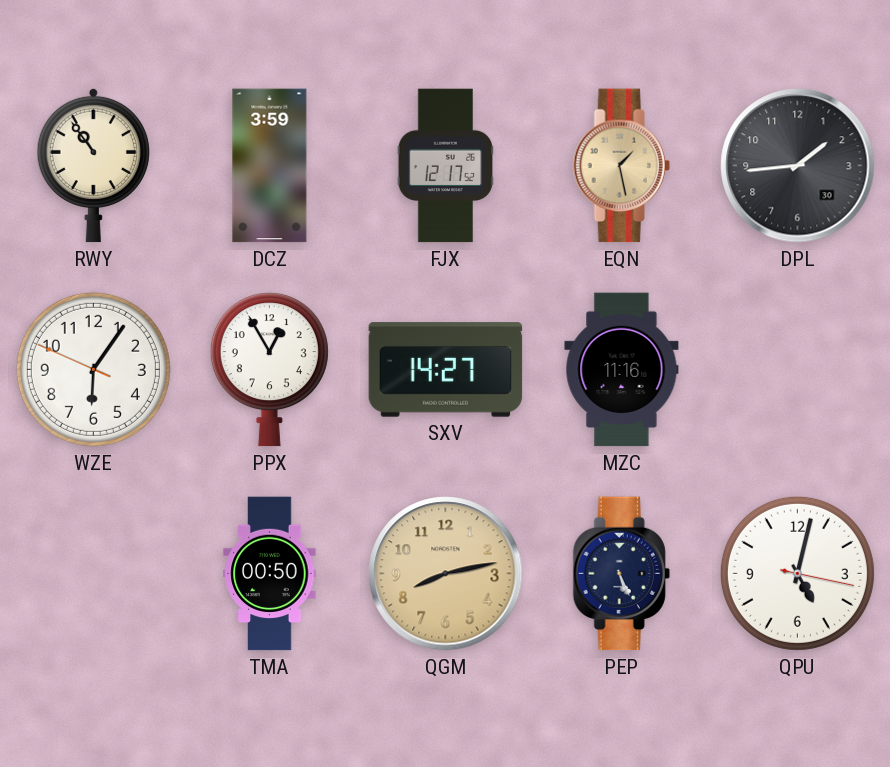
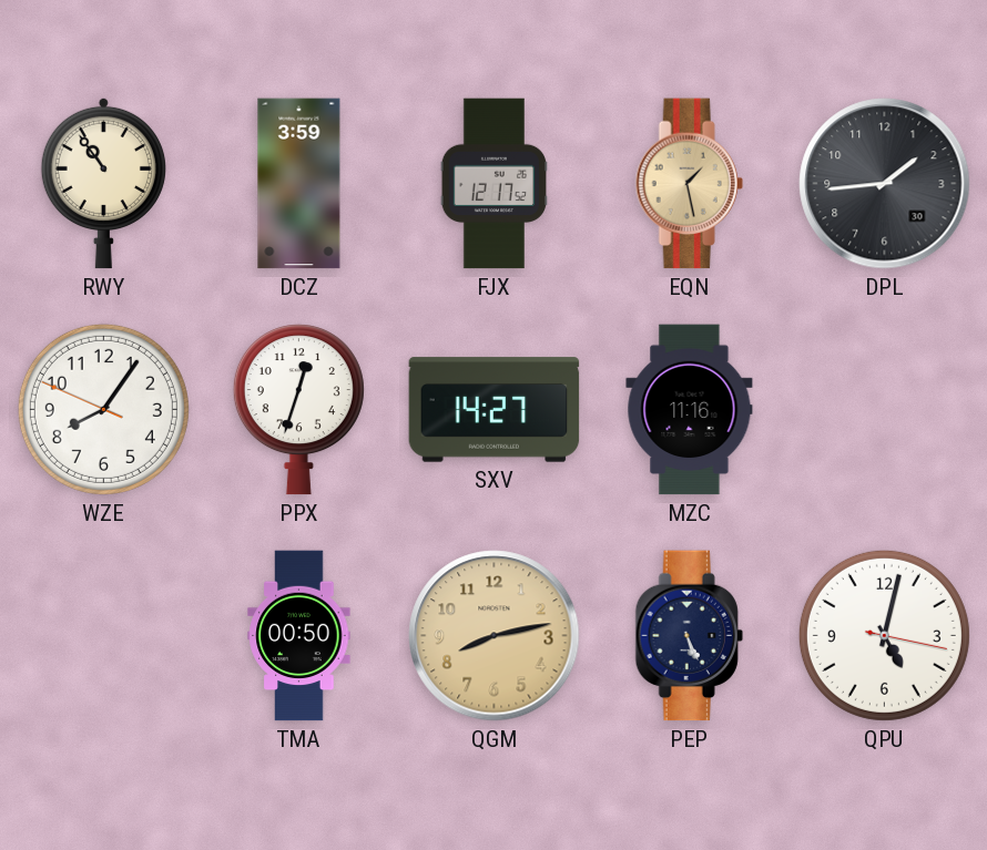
WZE: 6:05 -> 8:05
PPX: 12:55 -> 12:33
